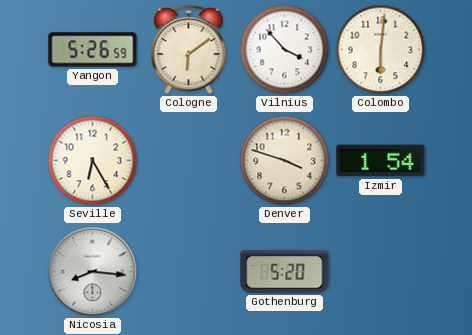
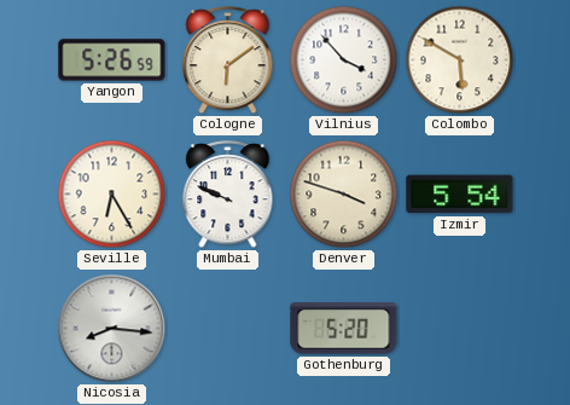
Colombo: 6:01 -> 5:50
Mumbai: none -> 9:49
Izmir: 1:54 -> 5:54
